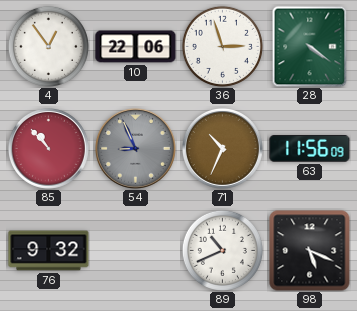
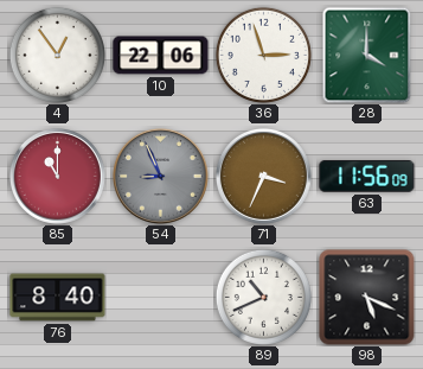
28: 4:21 -> 4:00
85: 10:53 -> 11:00
71: 10:34 -> 3:34
76: 9:32 -> 8:40
